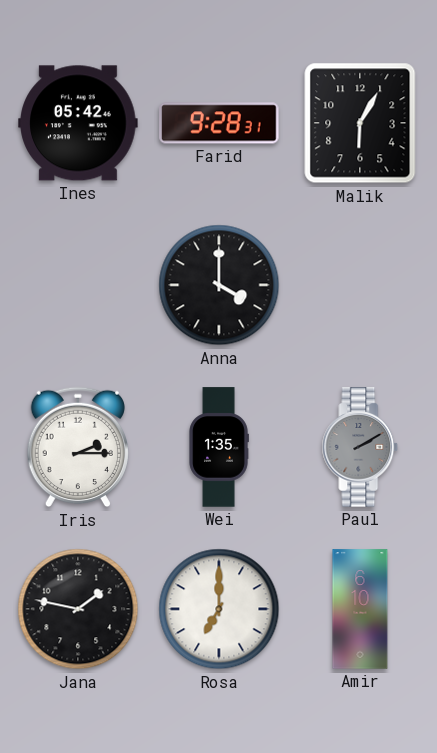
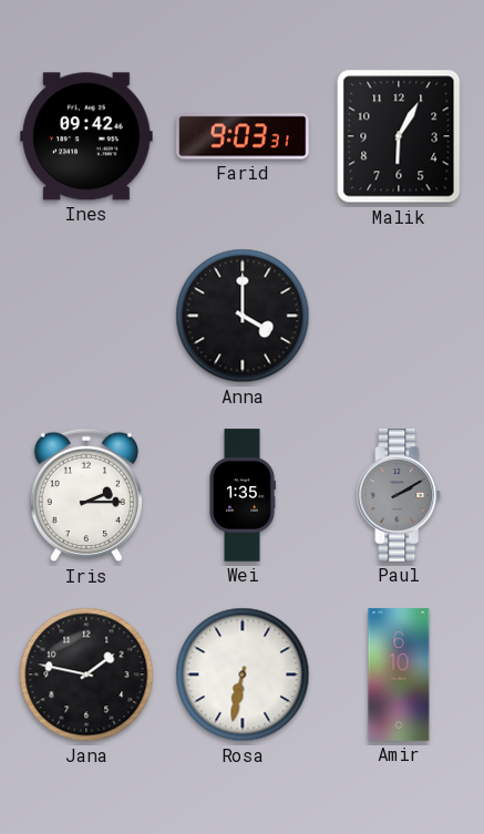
Ines: 05:42 -> 09:42
Farid: 9:28 -> 9:03
Rosa: 7:00 -> 6:32
